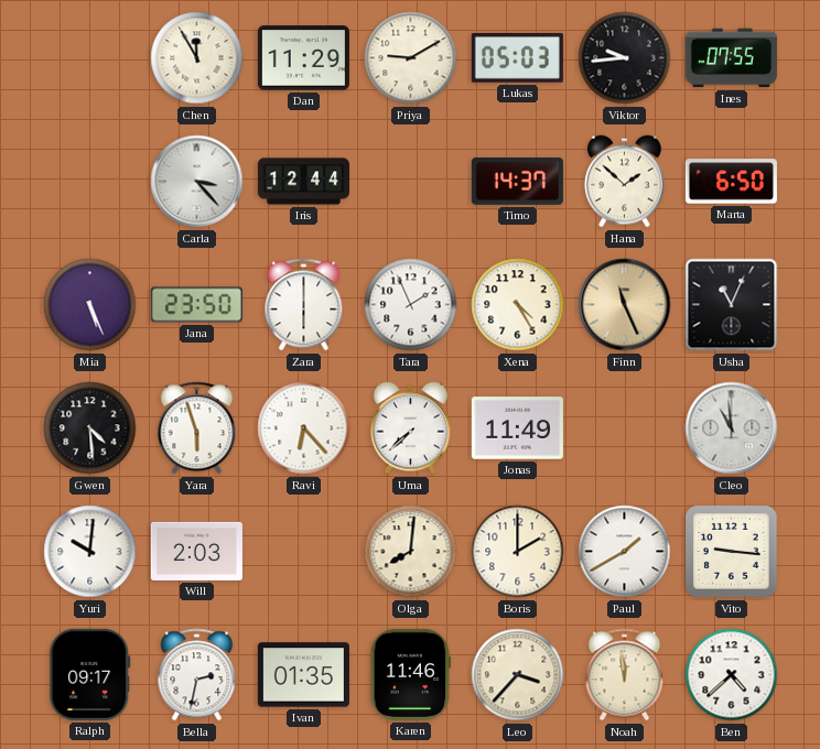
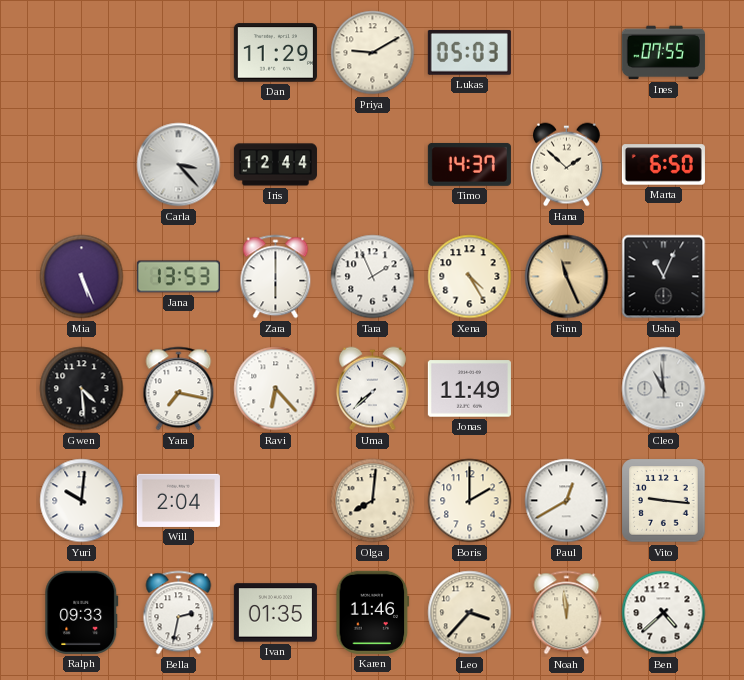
Chen: 11:55 -> none
Viktor: 9:44 -> none
Jana: 23:50 -> 13:53
Yara: 5:57 -> 7:17
Will: 2:03 -> 2:04
Paul: 1:40 -> 12:40
Ralph: 09:17 -> 09:33
